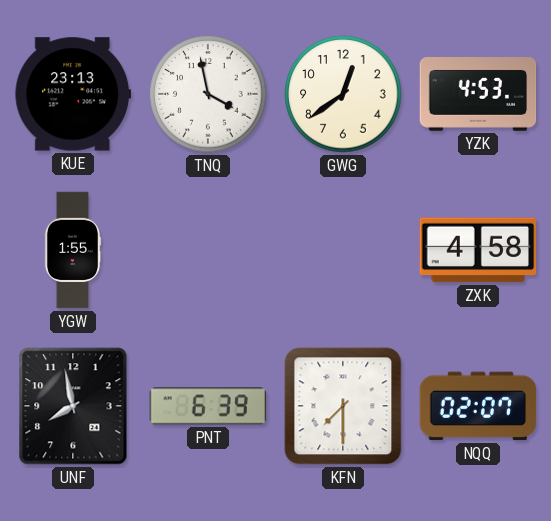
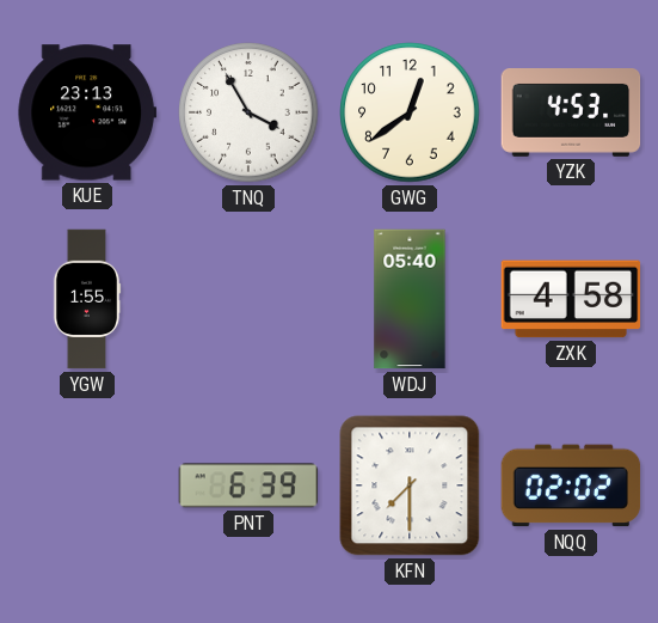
TNQ: 3:58 -> 3:55
WDJ: none -> 05:40
UNF: 7:58 -> none
NQQ: 02:07 -> 02:02
